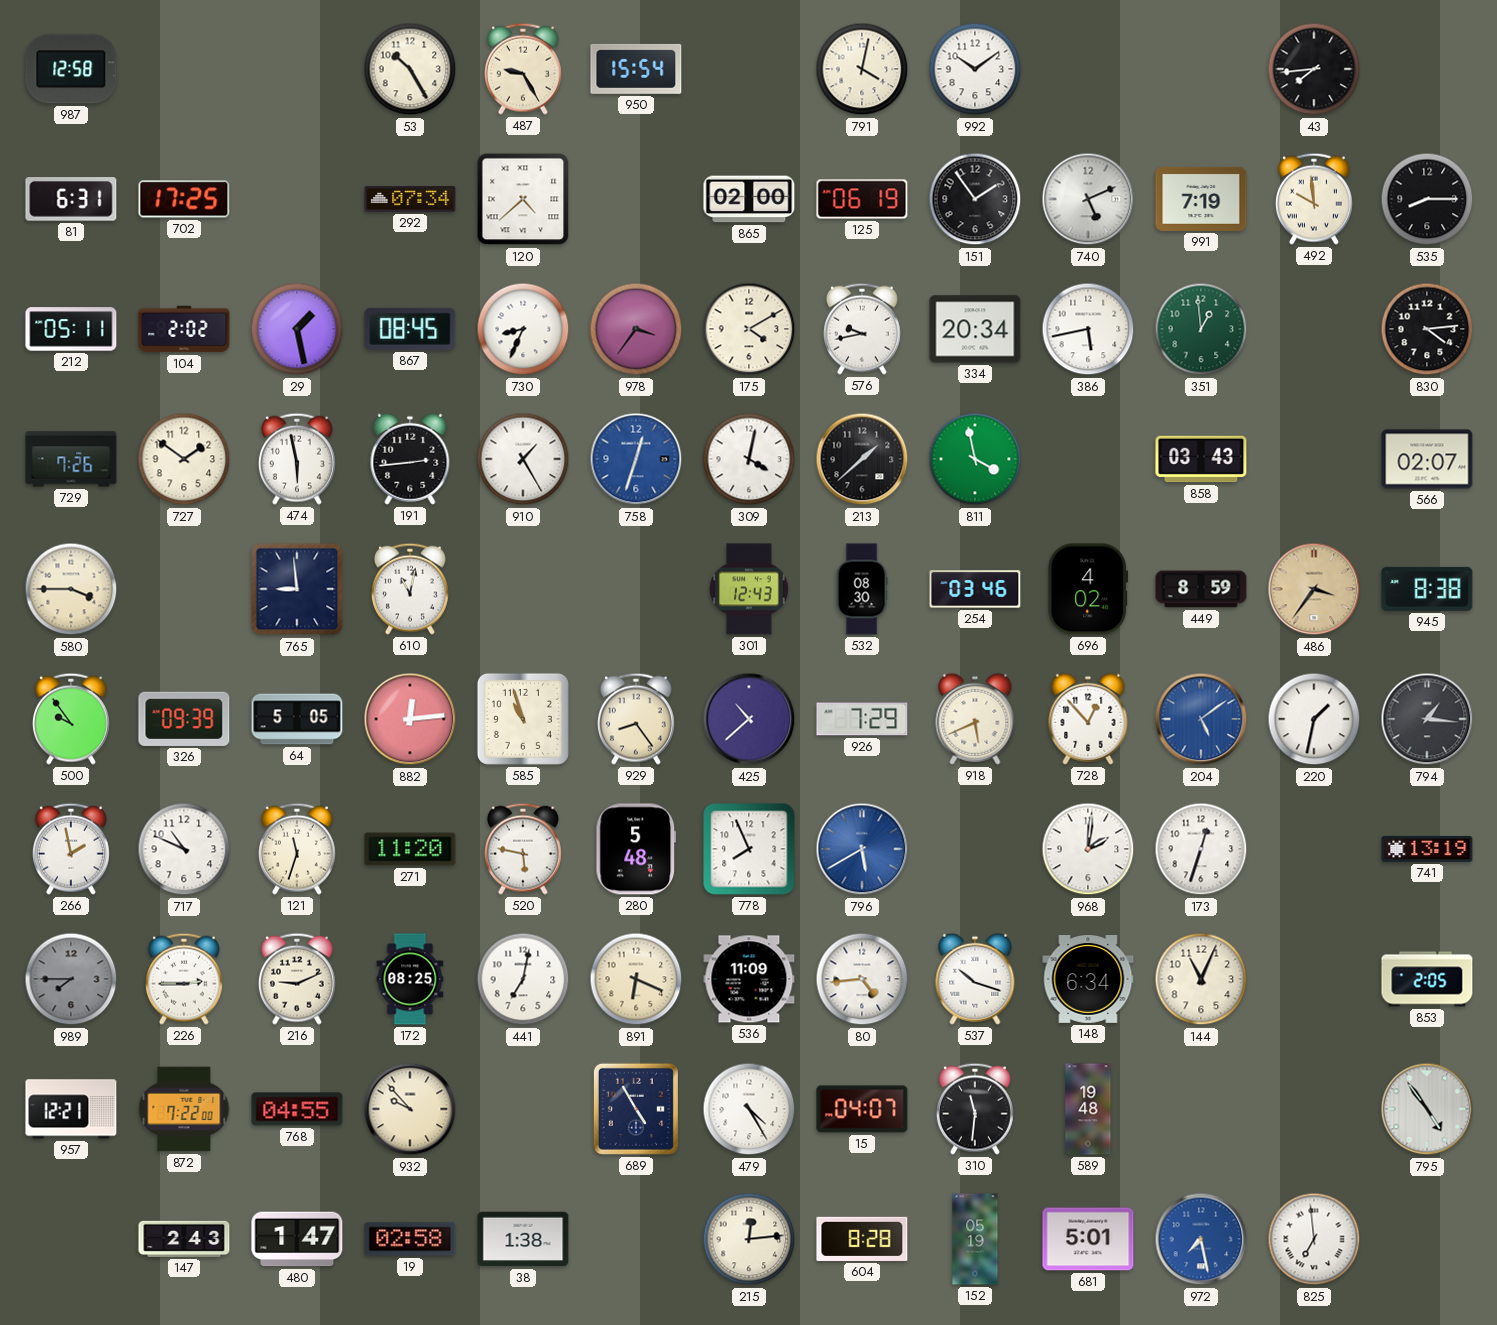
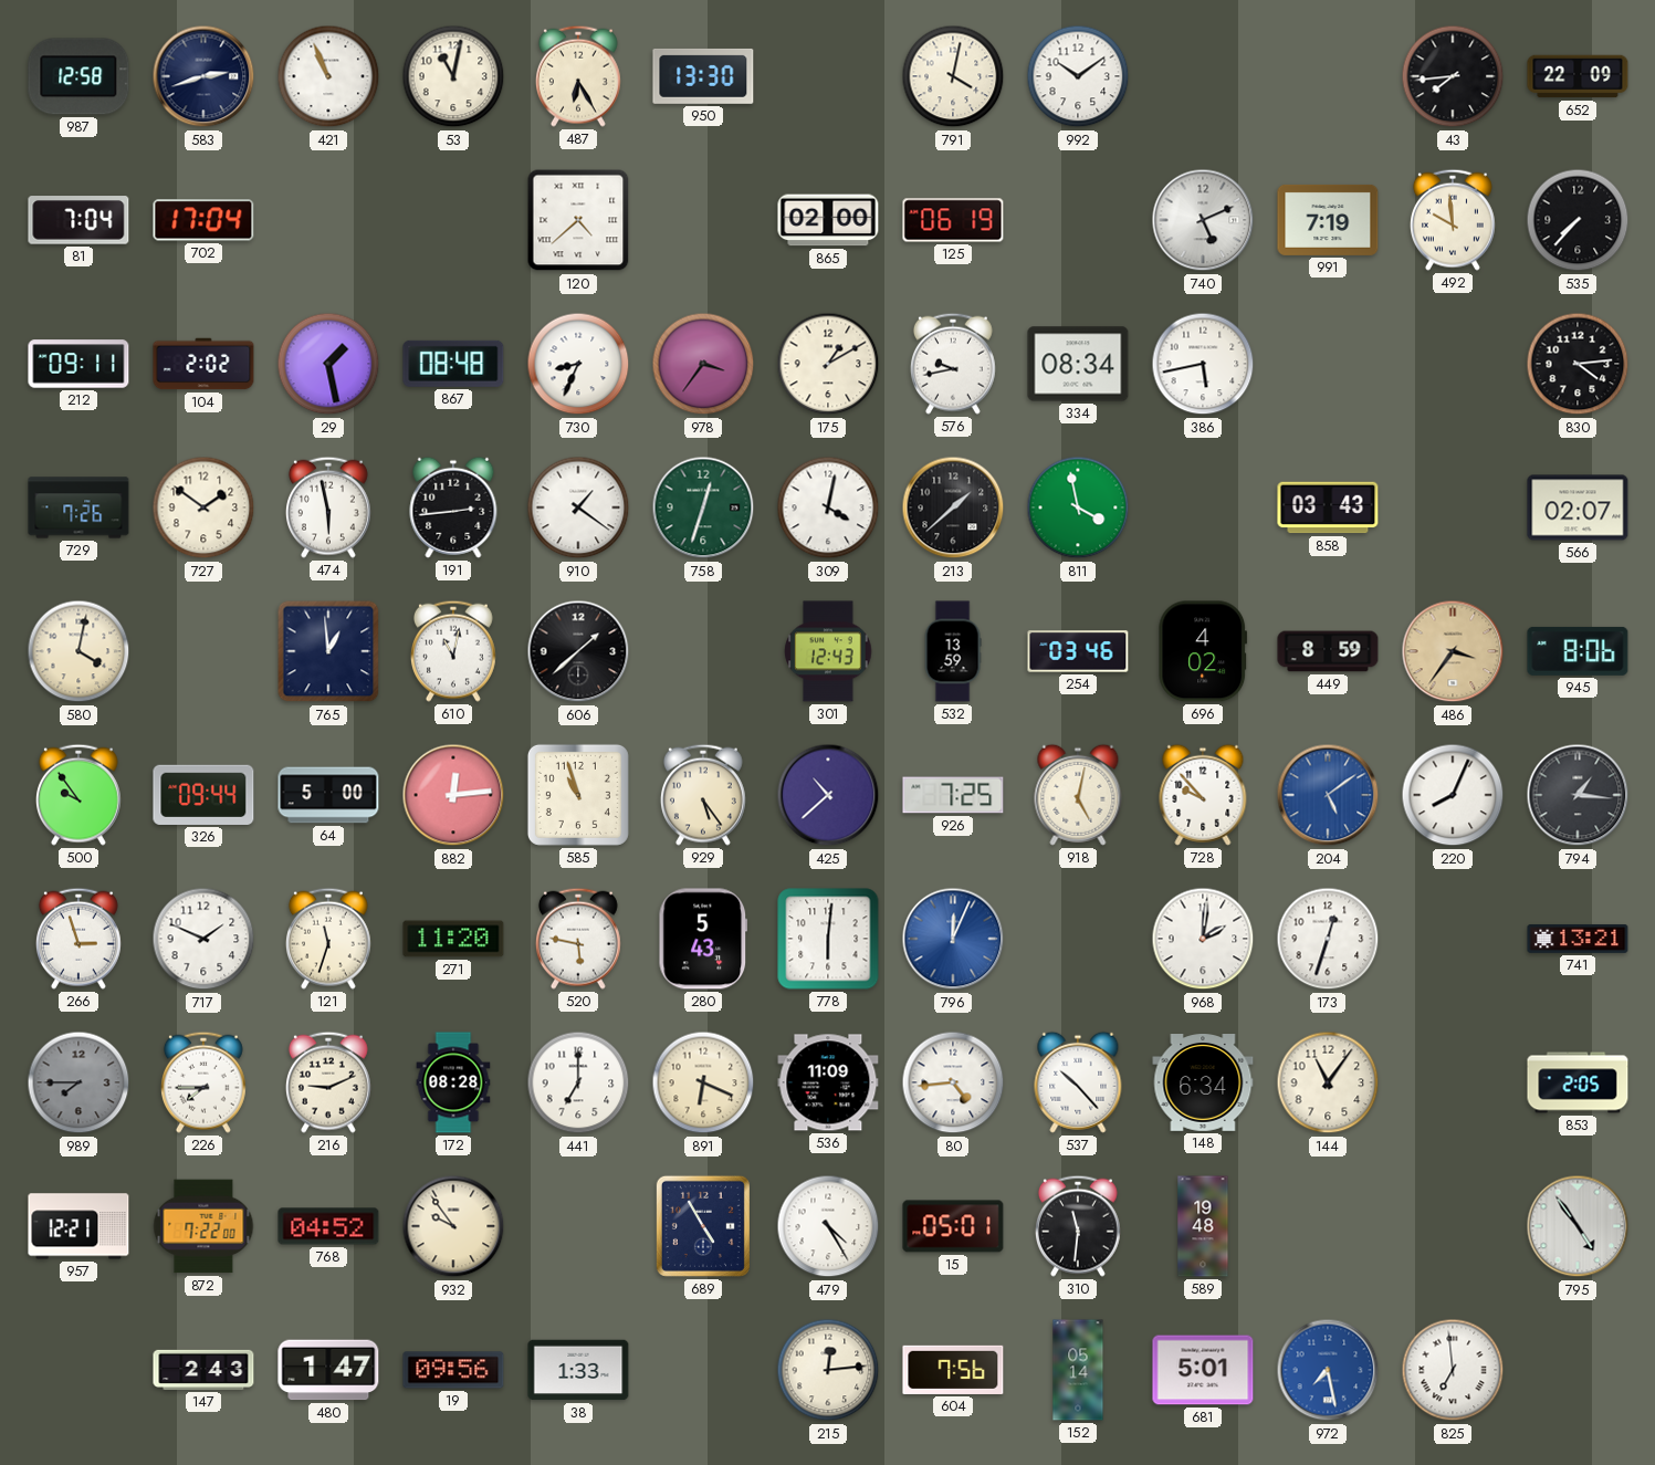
583: none -> 2:42
421: none -> 10:56
53: 10:25 -> 11:02
487: 9:25 -> 6:25
950: 15:54 -> 13:30
652: none -> 22:09
81: 6:31 -> 7:04
702: 17:25 -> 17:04
292: 07:34 -> none
151: 1:54 -> none
535: 8:15 -> 7:37
212: 05:11 -> 09:11
867: 08:45 -> 08:48
175: 4:10 -> 1:10
334: 20:34 -> 08:34
351: 12:59 -> none
910: 1:25 -> 1:21
758 dial: blue -> green
580: 3:45 -> 4:02
765: 8:59 -> 12:59
606: none -> 1:38
532: 08:30 -> 13:59
945: 8:38 -> 8:06
326: 09:39 -> 09:44
64: 5:05 -> 5:00
929: 8:24 -> 5:24
926: 7:29 -> 7:25
918: 5:41 -> 5:02
728: 12:53 -> 9:53
220: 1:32 -> 8:04
266: 1:58 -> 2:57
717: 10:49 -> 1:49
280: 5:48 -> 5:43
778: 7:56 -> 6:01
796: 5:40 -> 12:04
741: 13:19 -> 13:21
226: 2:45 -> 7:45
172: 08:25 -> 08:28
441: 7:02 -> 7:00
537: 10:18 -> 10:23
144: 11:04 -> 11:06
768: 04:55 -> 04:52
932: 9:53 -> 9:54
15: 04:07 -> 05:01
19: 02:58 -> 09:56
38: 1:38 -> 1:33
604: 8:28 -> 7:56
152: 05:19 -> 05:14
